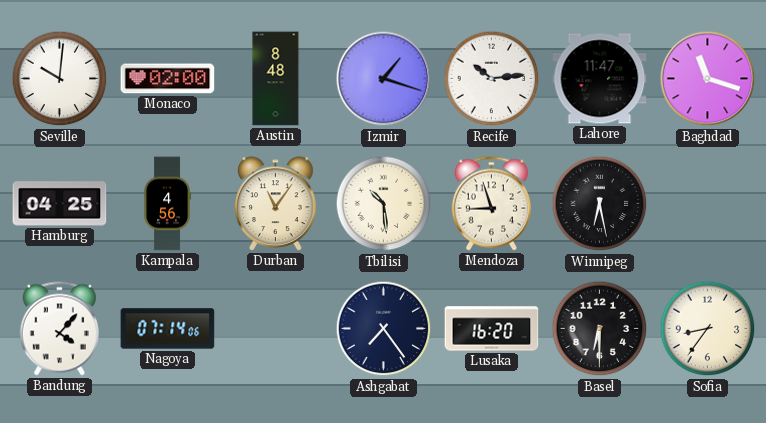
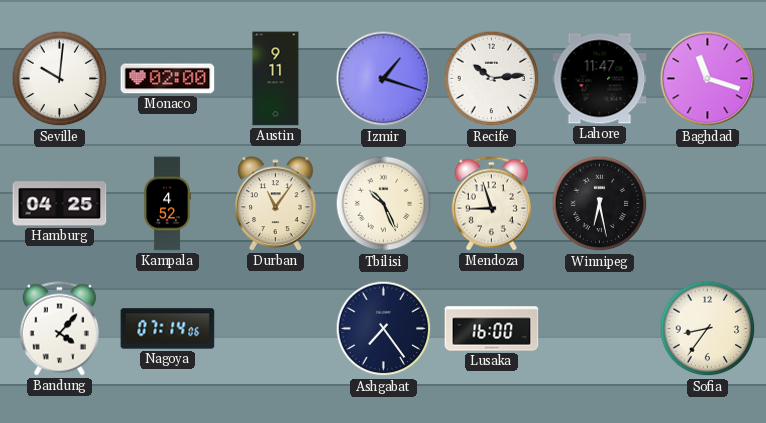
Austin: 8:48 -> 9:11
Kampala: 4:56 -> 4:52
Tbilisi: 10:29 -> 10:26
Lusaka: 16:20 -> 16:00
Basel: 6:30 -> none
